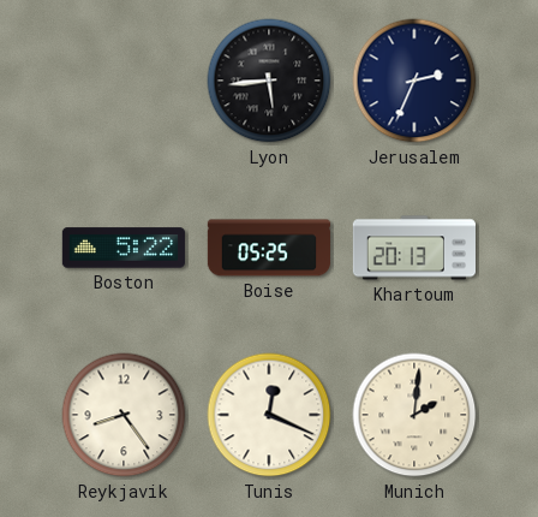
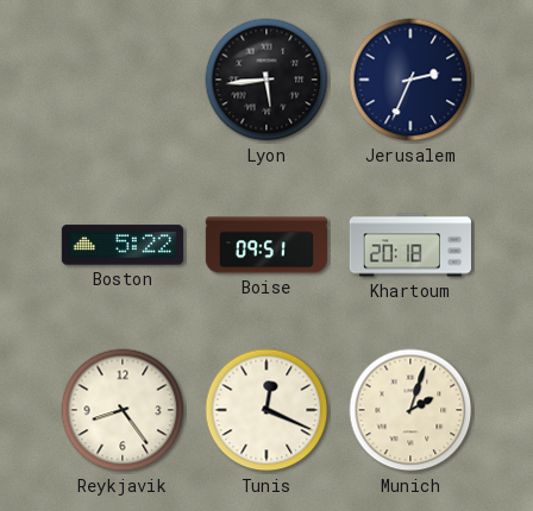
Boise: 05:25 -> 09:51
Khartoum: 20:13 -> 20:18
Munich: 2:01 -> 2:03
